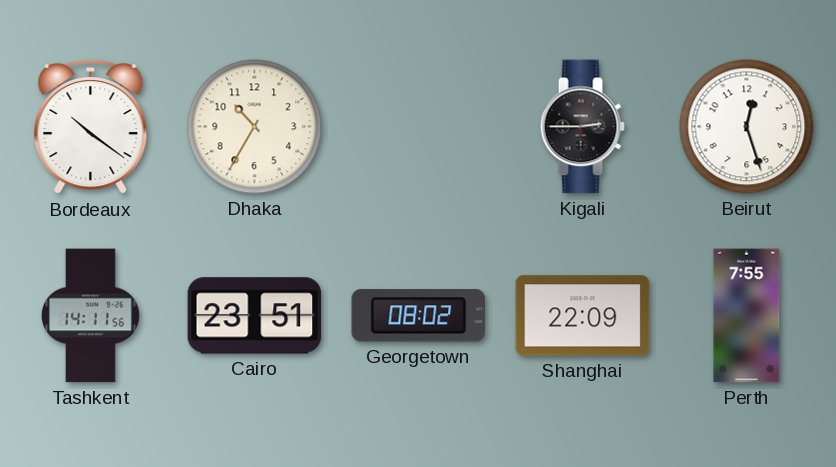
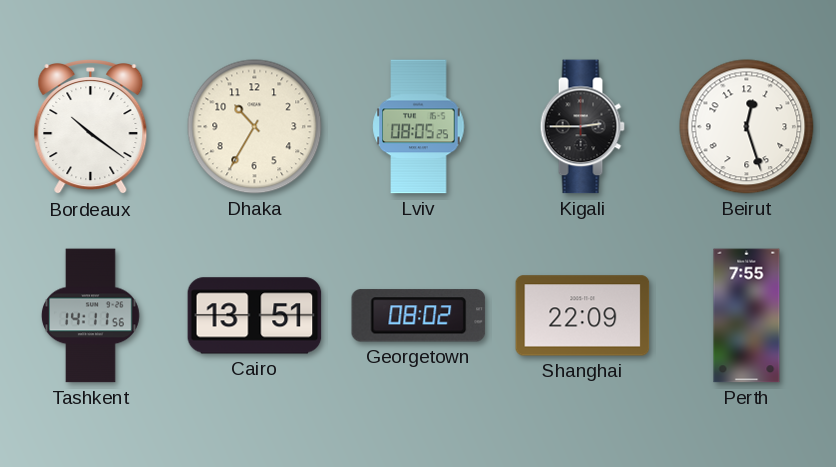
Lviv: none -> 08:05
Cairo: 23:51 -> 13:51
